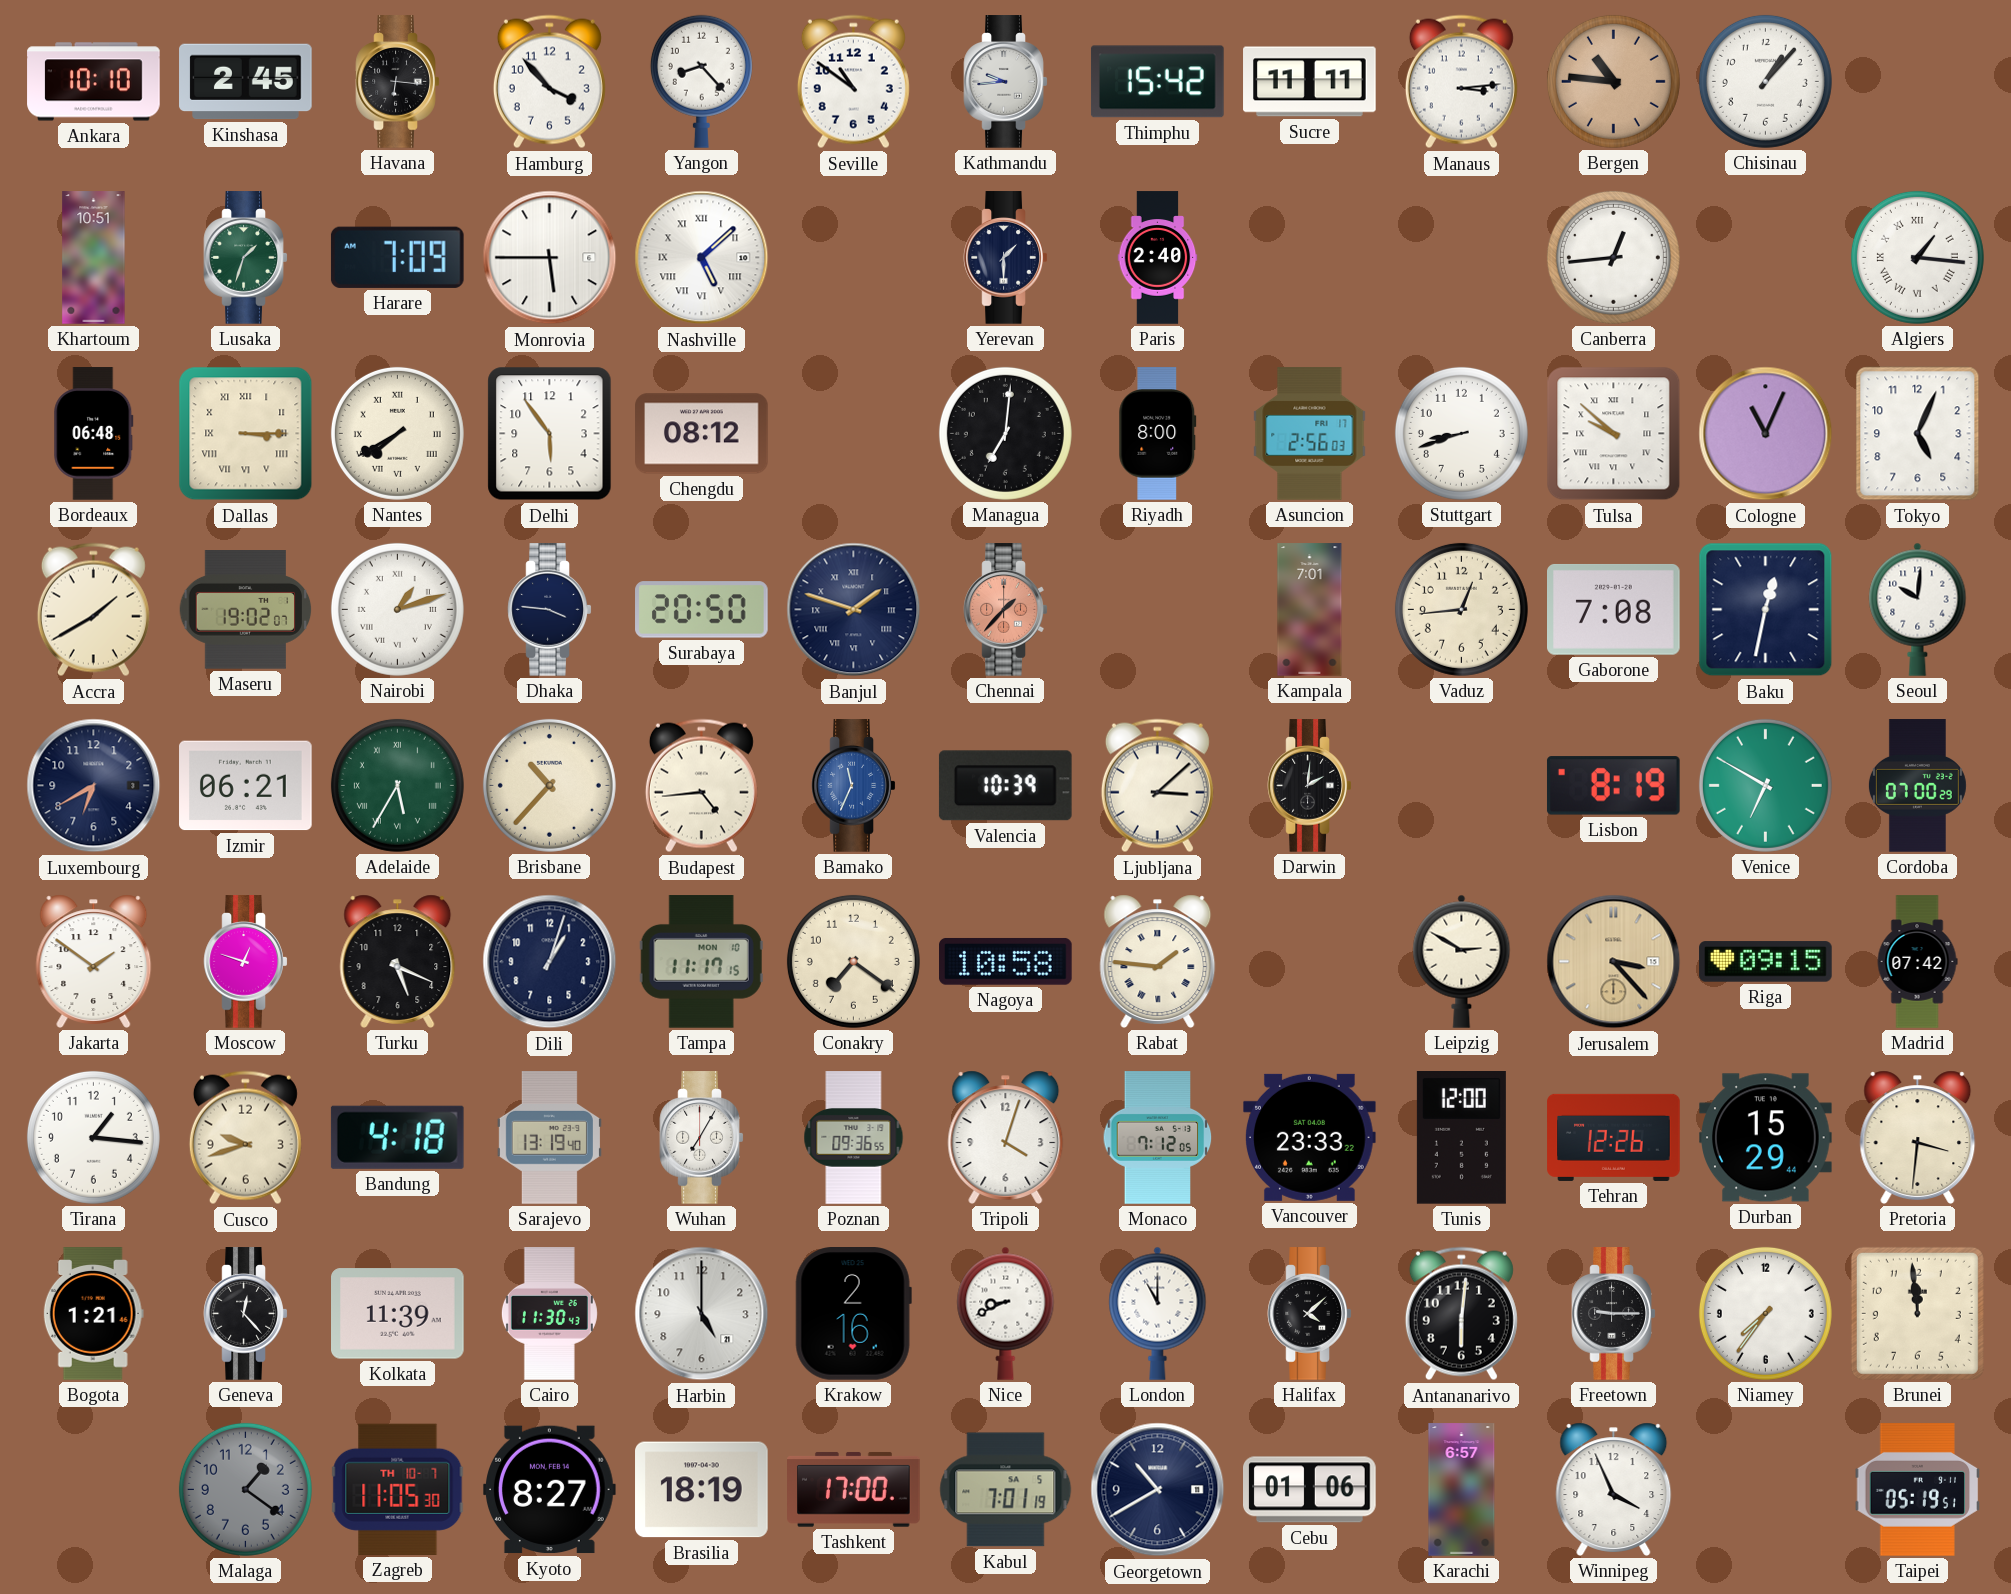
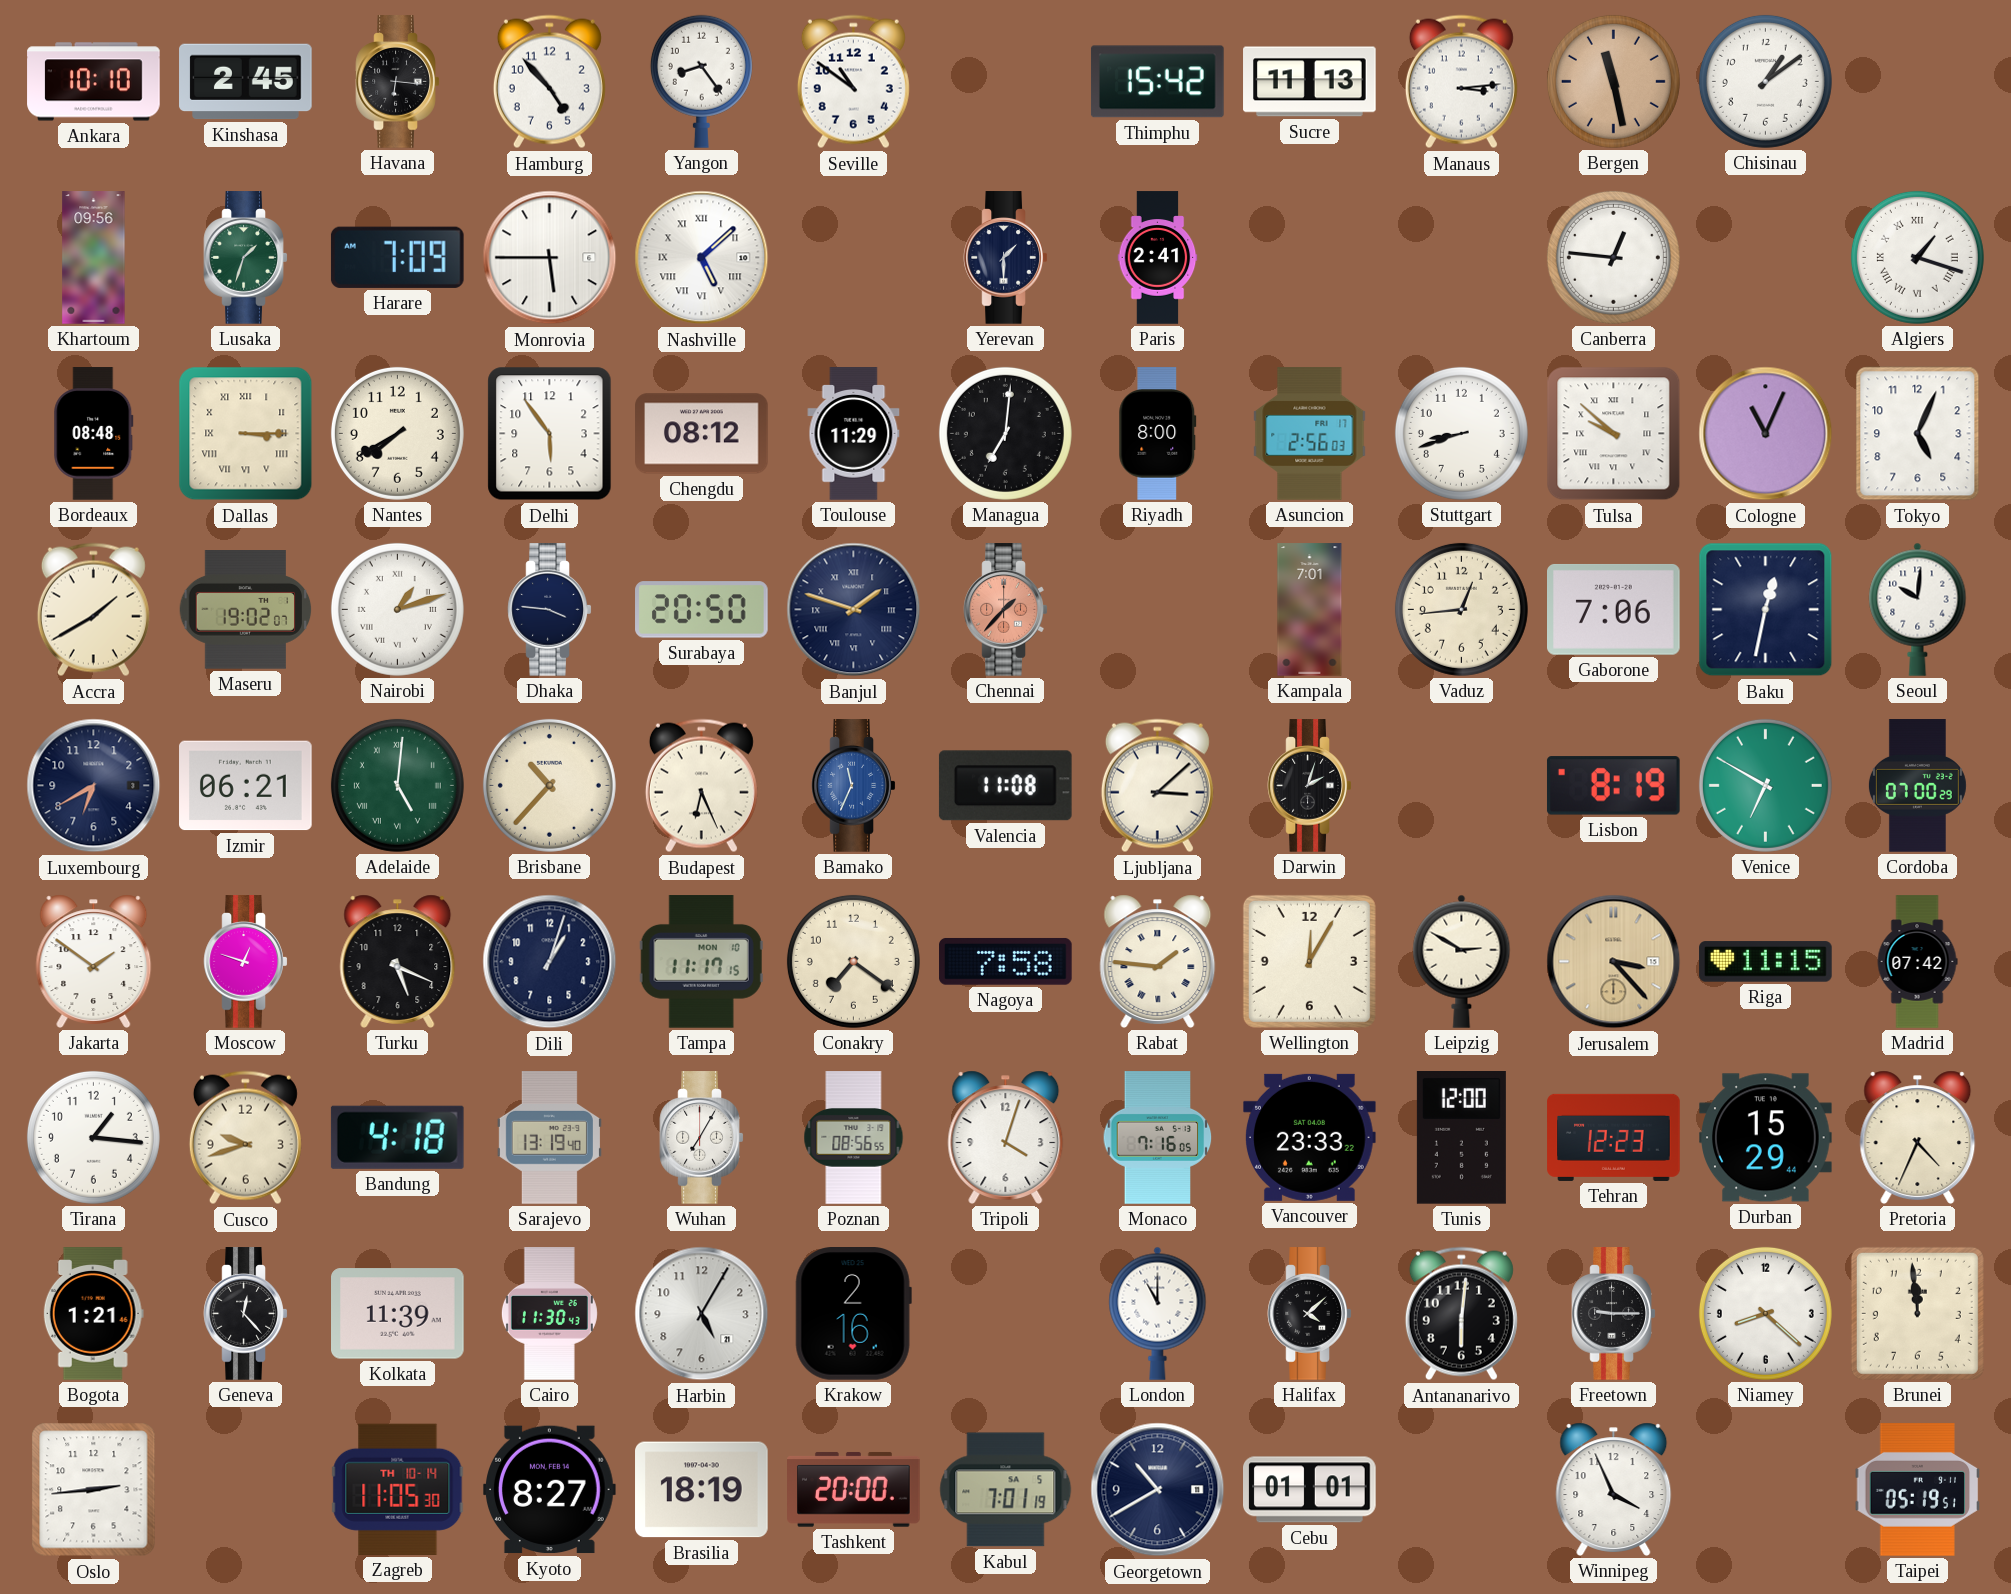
Hamburg: 3:53 -> 4:53
Yangon: 8:23 -> 8:24
Kathmandu: 9:44 -> none
Sucre: 11:11 -> 11:13
Bergen: 10:46 -> 11:28
Chisinau: 1:07 -> 1:09
Khartoum: 10:51 -> 09:56
Paris: 2:40 -> 2:41
Canberra: 12:44 -> 12:46
Algiers: 1:16 -> 1:18
Bordeaux: 06:48 -> 08:48
Nantes numerals: Roman -> Arabic
Toulouse: none -> 11:29
Gaborone: 7:08 -> 7:06
Adelaide: 5:35 -> 5:01
Budapest: 4:44 -> 6:26
Valencia: 10:39 -> 11:08
Darwin: 2:01 -> 2:03
Nagoya: 10:58 -> 7:58
Wellington: none -> 12:05
Riga: 09:15 -> 11:15
Poznan: 09:36 -> 08:56
Monaco: 7:12 -> 7:16
Tehran: 12:26 -> 12:23
Pretoria: 3:31 -> 4:34
Harbin: 5:00 -> 5:05
Nice: 8:41 -> none
Niamey: 7:36 -> 8:22
Oslo: none -> 2:44
Malaga: 1:21 -> none
Zagreb date: TH 10-7 -> TH 10-14
Tashkent: 17:00 -> 20:00
Cebu: 01:06 -> 01:01
Karachi: 6:57 -> none
